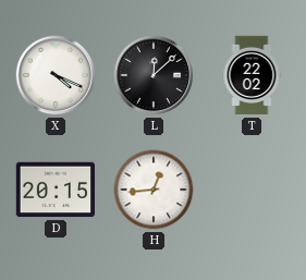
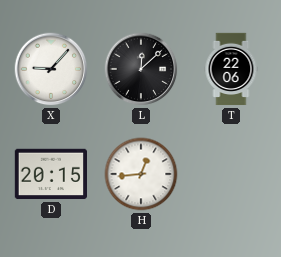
X: 4:19 -> 9:07
T: 22:02 -> 22:06
